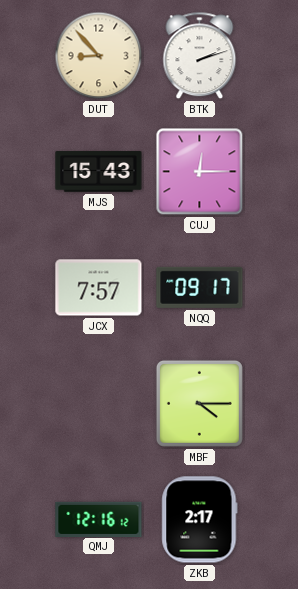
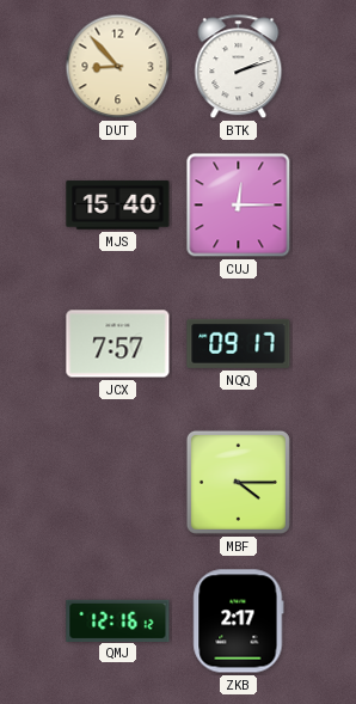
MJS: 15:43 -> 15:40
